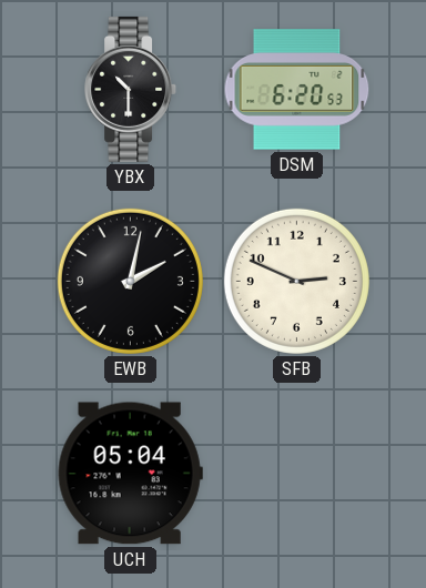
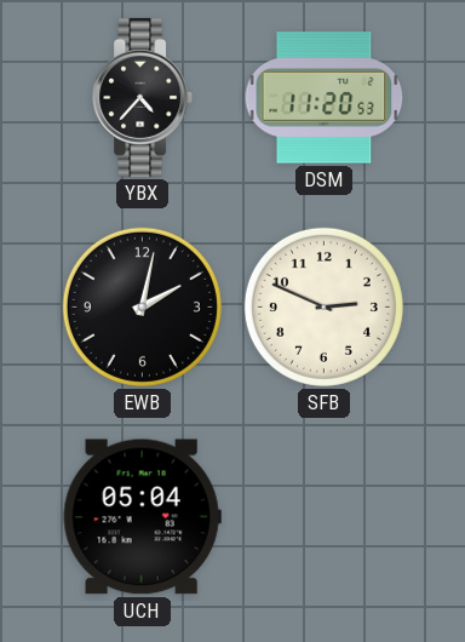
YBX: 10:30 -> 4:37
DSM: 6:20 -> 11:20
